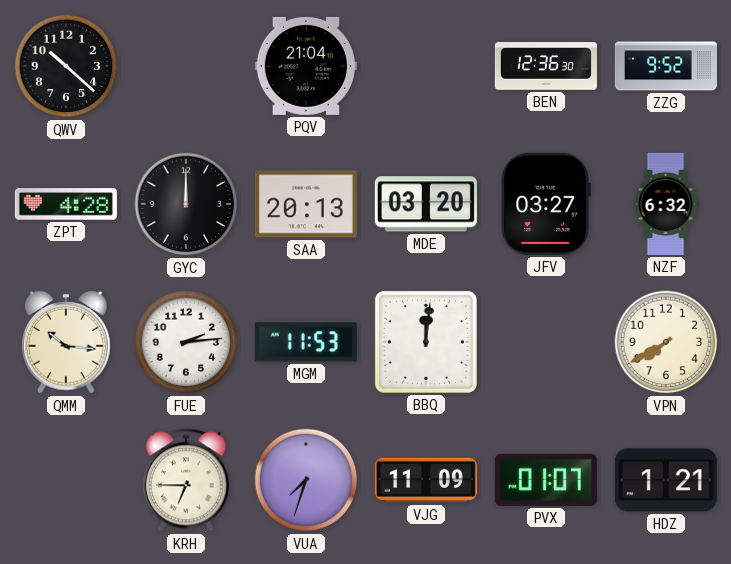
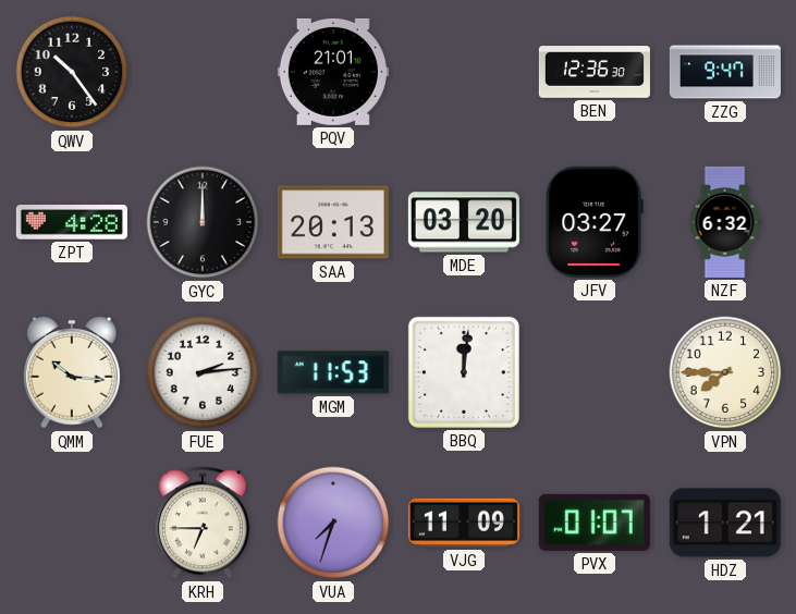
QWV: 10:22 -> 10:24
PQV: 21:04 -> 21:01
ZZG: 9:52 -> 9:47
VPN: 7:40 -> 7:45
